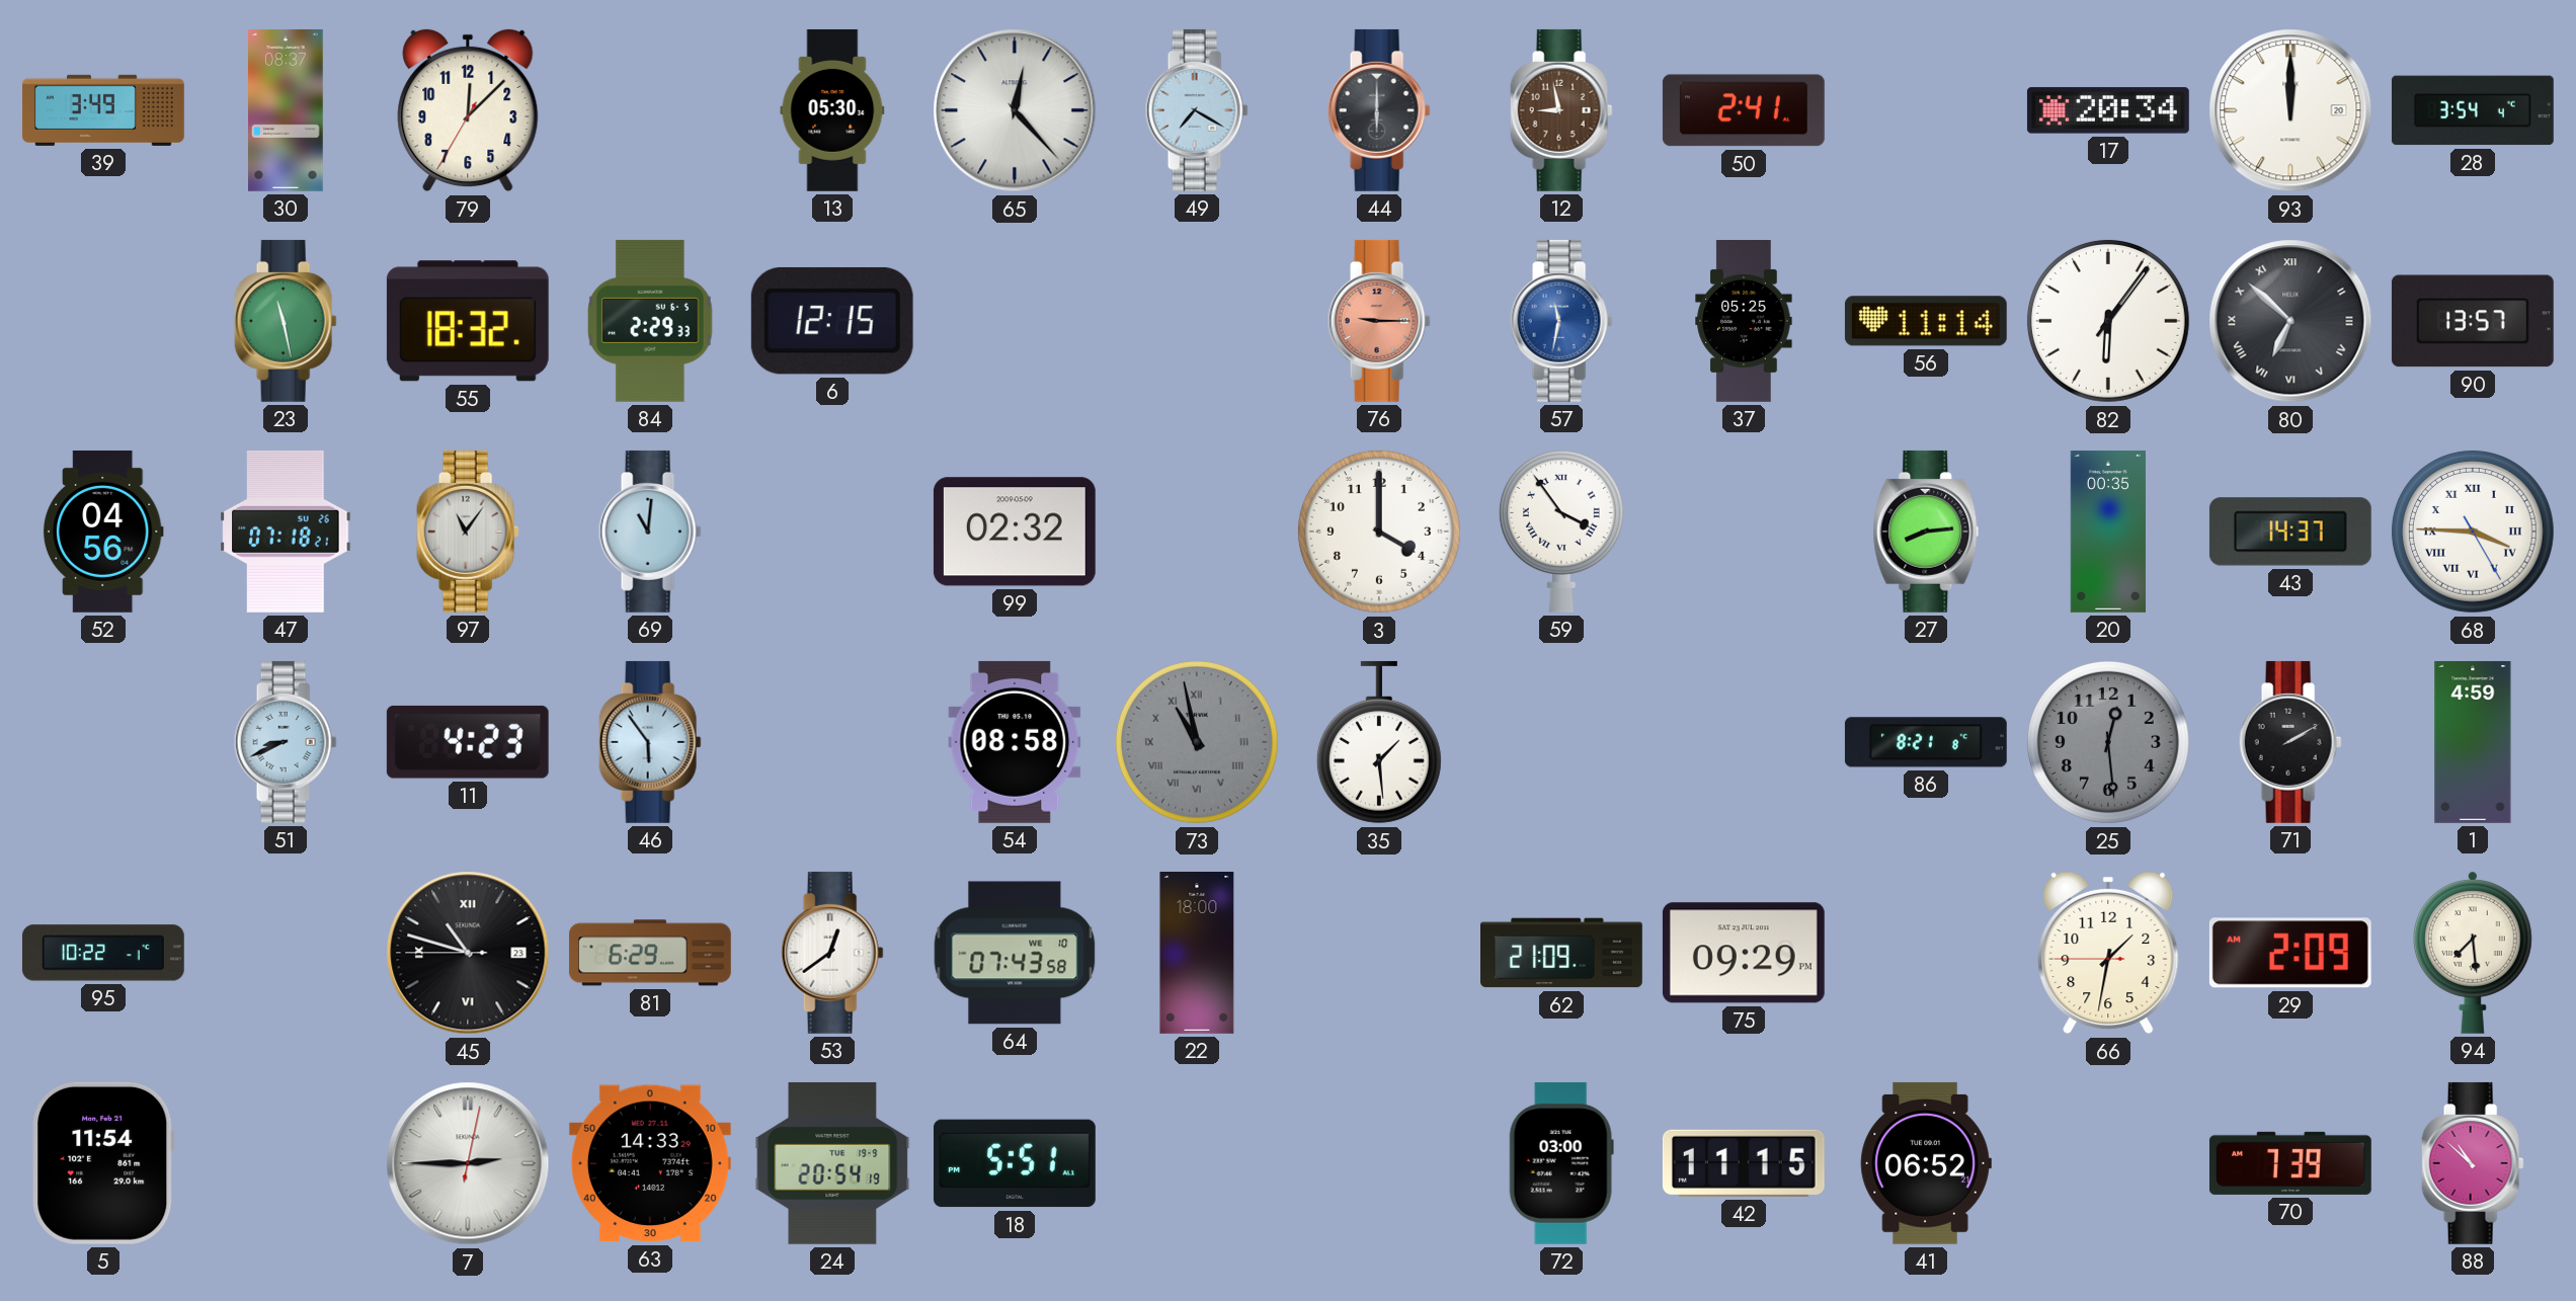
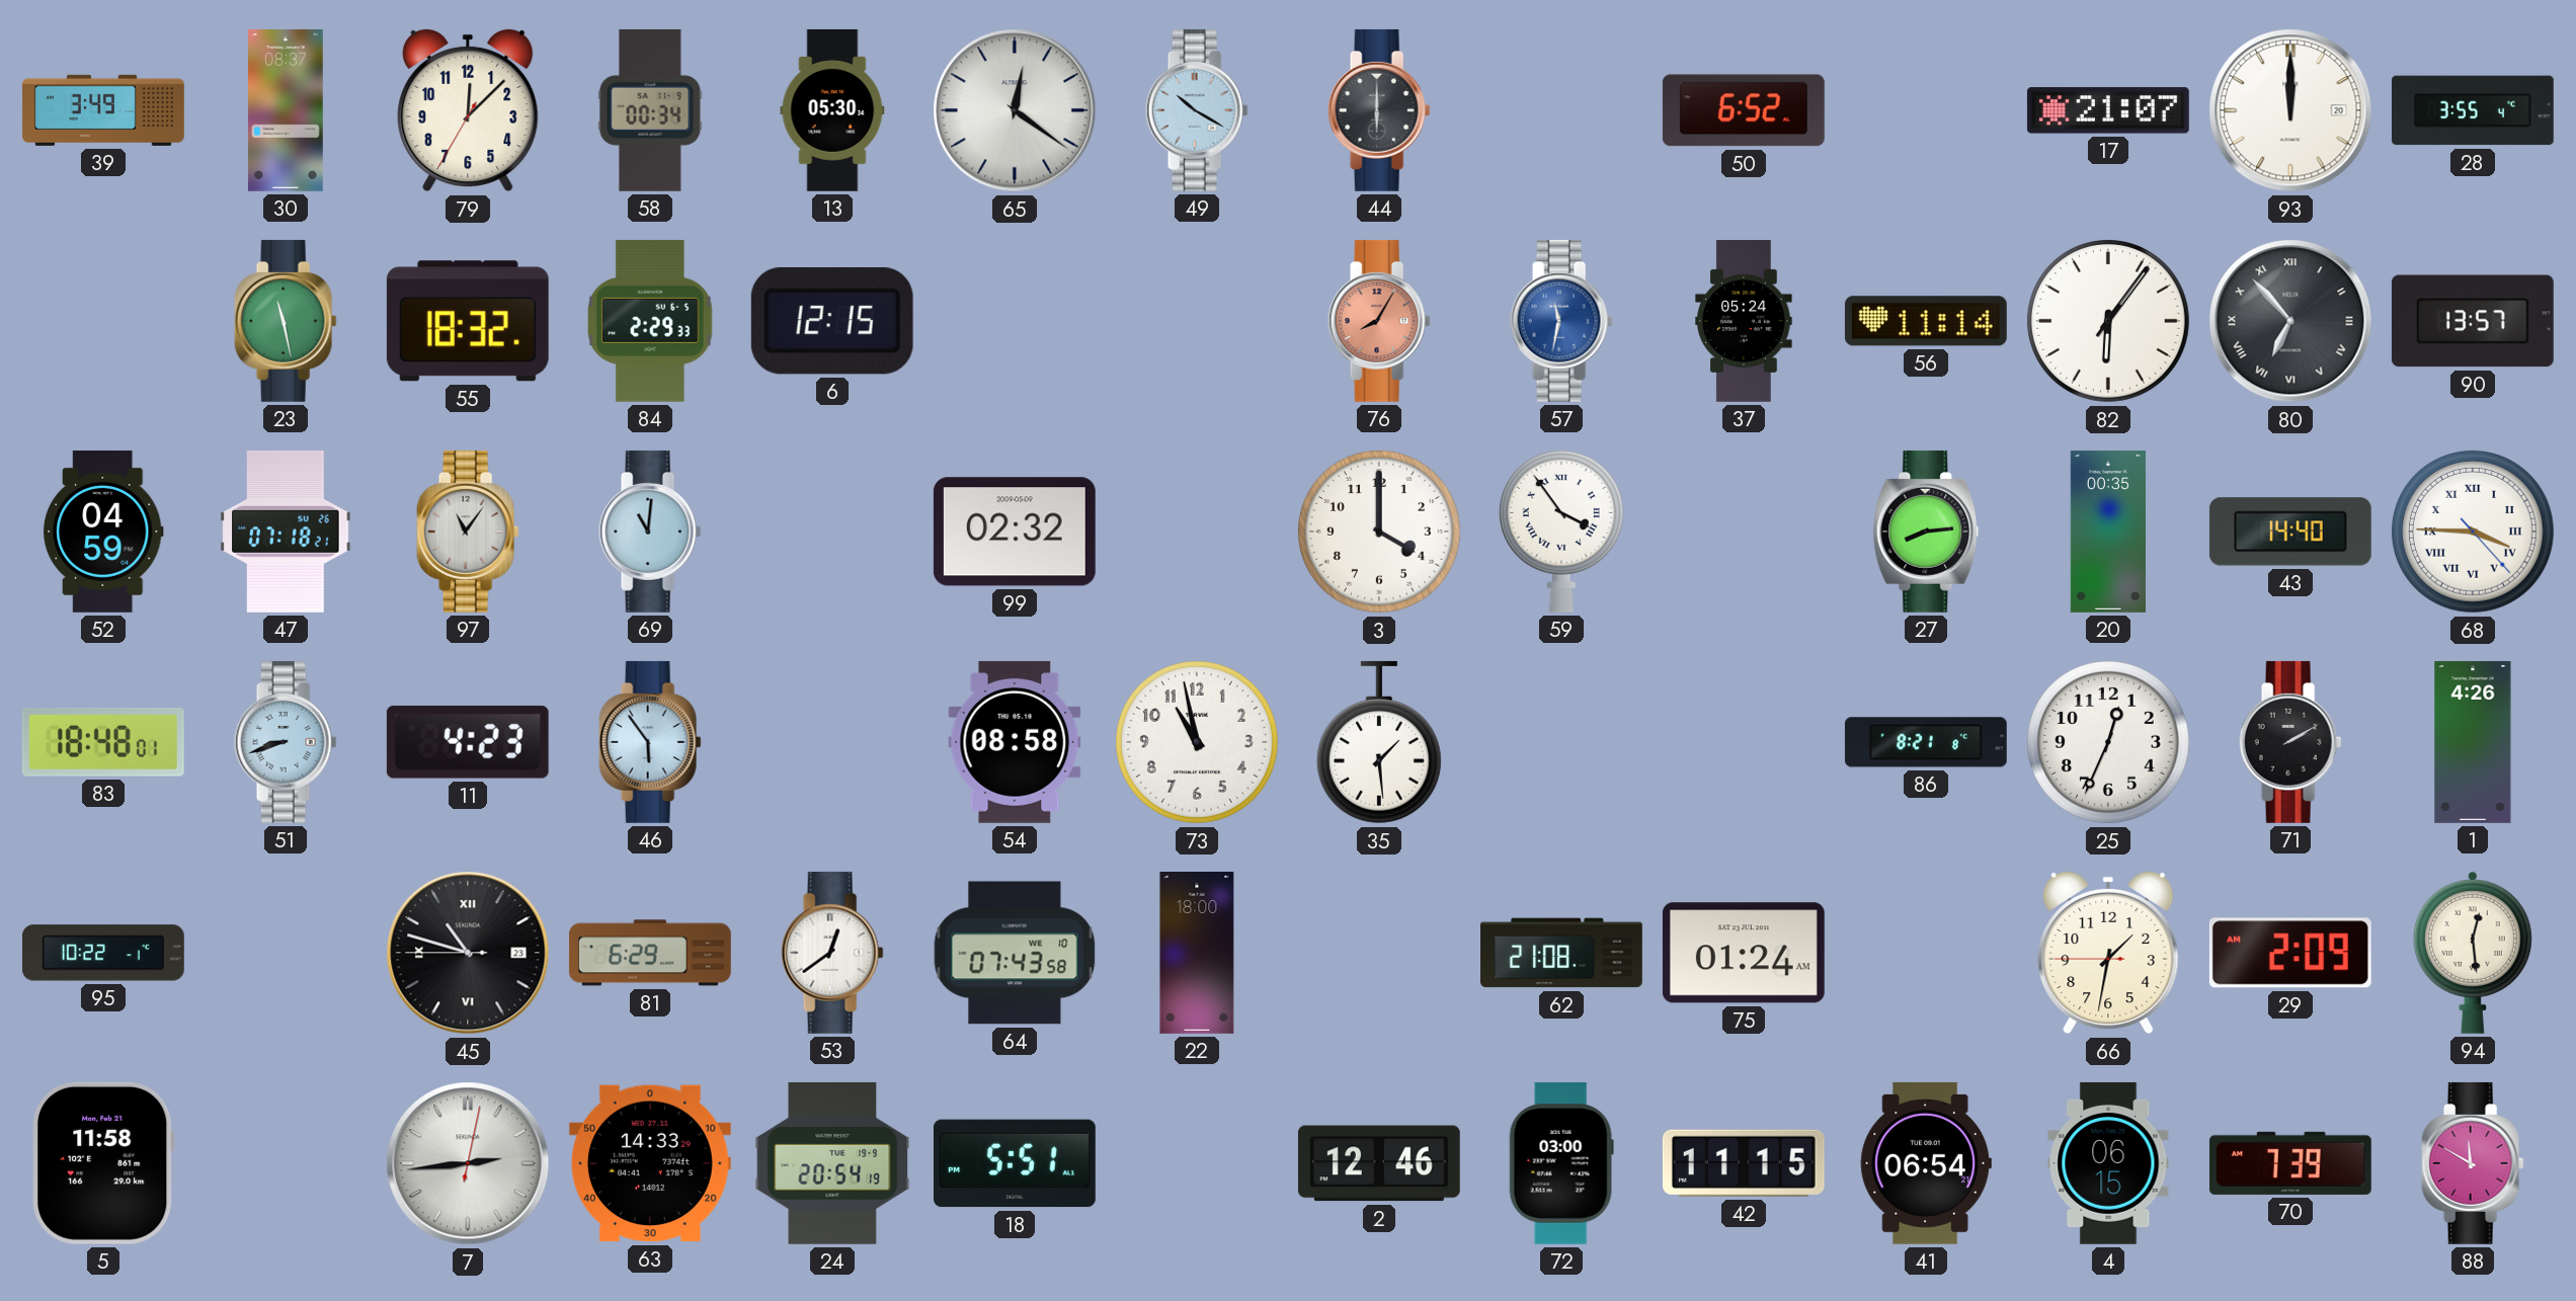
58: none -> 00:34
65: 12:23 -> 12:21
49: 7:20 -> 10:20
12: 8:58 -> none
50: 2:41 -> 6:52
17: 20:34 -> 21:07
28: 3:54 -> 3:55
76: 9:15 -> 8:05
37: 05:25 -> 05:24
80: 6:52 -> 6:53
52: 04:56 -> 04:59
43: 14:37 -> 14:40
68: 3:45:25 -> 3:45:23
83: none -> 18:48
51: 8:41 -> 8:42
73 dial: grey -> white
73 numerals: Roman -> Arabic
25: 12:29 -> 12:34
25 dial: grey -> white
1: 4:59 -> 4:26
62: 21:09 -> 21:08
75: 09:29 -> 01:24
94: 7:29 -> 12:29
5: 11:54 -> 11:58
7: 2:45 -> 2:44
2: none -> 12:46
41: 06:52 -> 06:54
4: none -> 06:15
88: 10:52 -> 11:50
